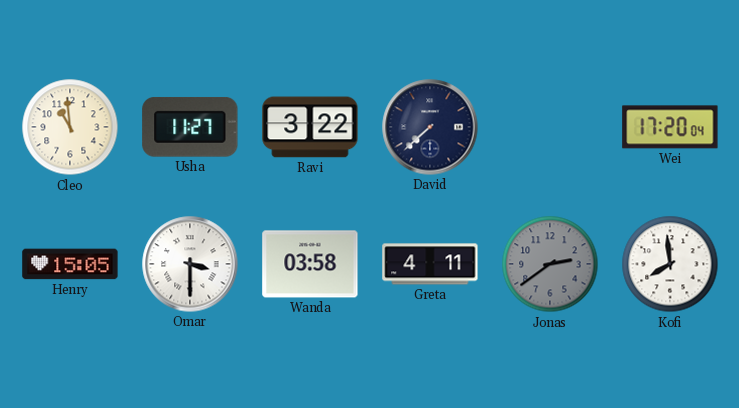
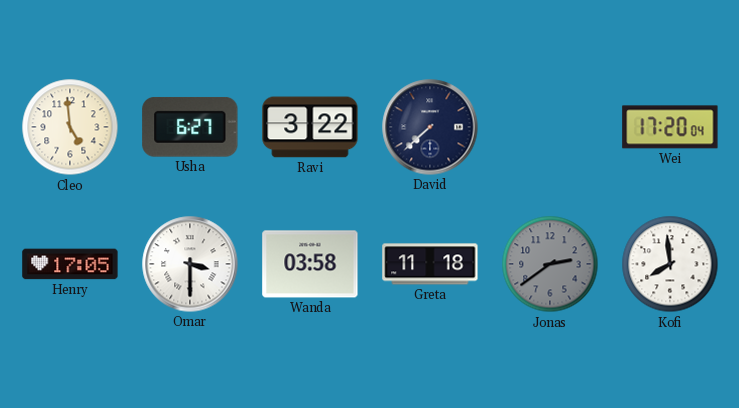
Cleo: 10:59 -> 4:59
Usha: 11:27 -> 6:27
Henry: 15:05 -> 17:05
Greta: 4:11 -> 11:18
